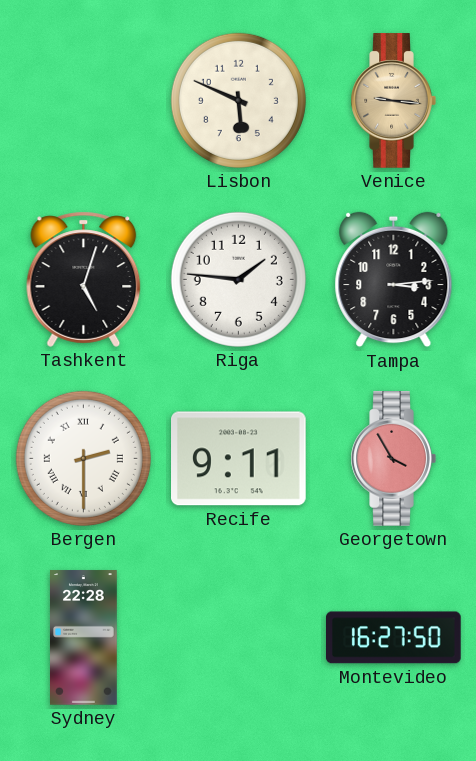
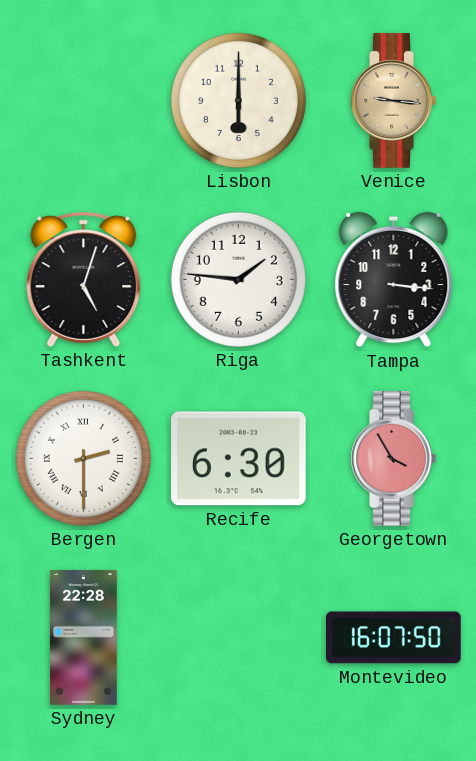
Lisbon: 5:49 -> 6:00
Tampa: 3:14 -> 3:16
Recife: 9:11 -> 6:30
Montevideo: 16:27 -> 16:07
